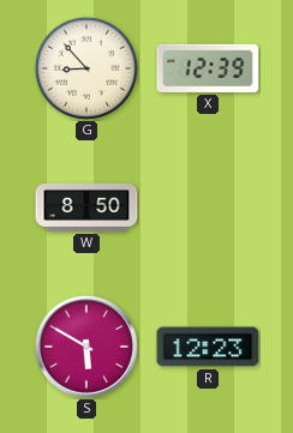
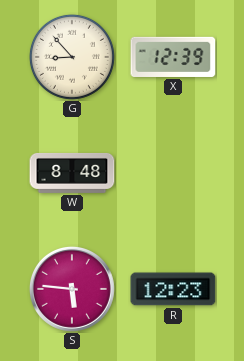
W: 8:50 -> 8:48
S: 5:50 -> 5:46
